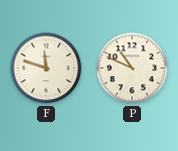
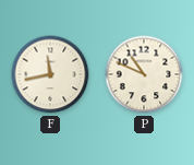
F: 11:48 -> 11:43
